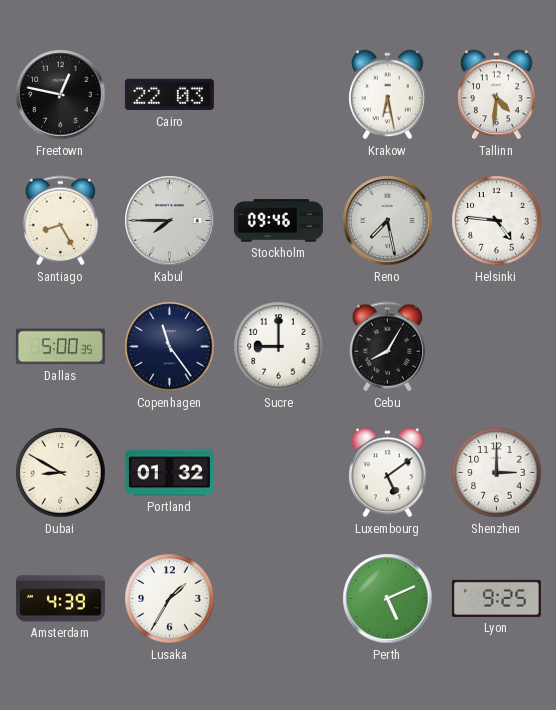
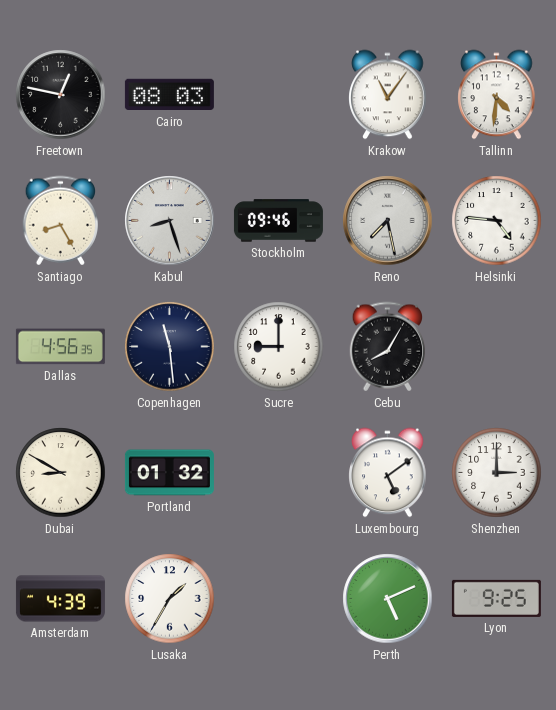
Cairo: 22:03 -> 08:03
Krakow: 6:28 -> 11:06
Kabul: 7:45 -> 8:27
Dallas: 5:00 -> 4:56
Copenhagen: 11:24 -> 11:29
